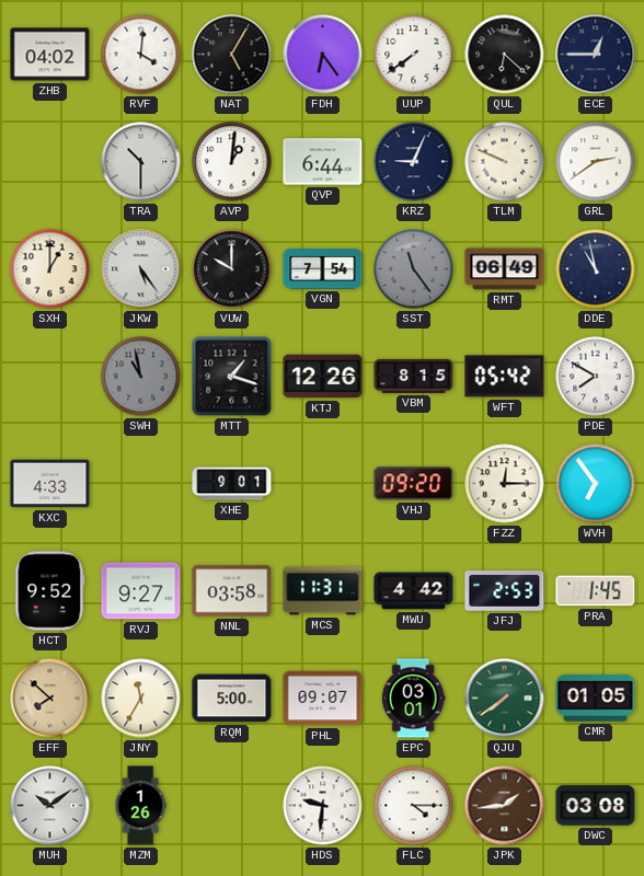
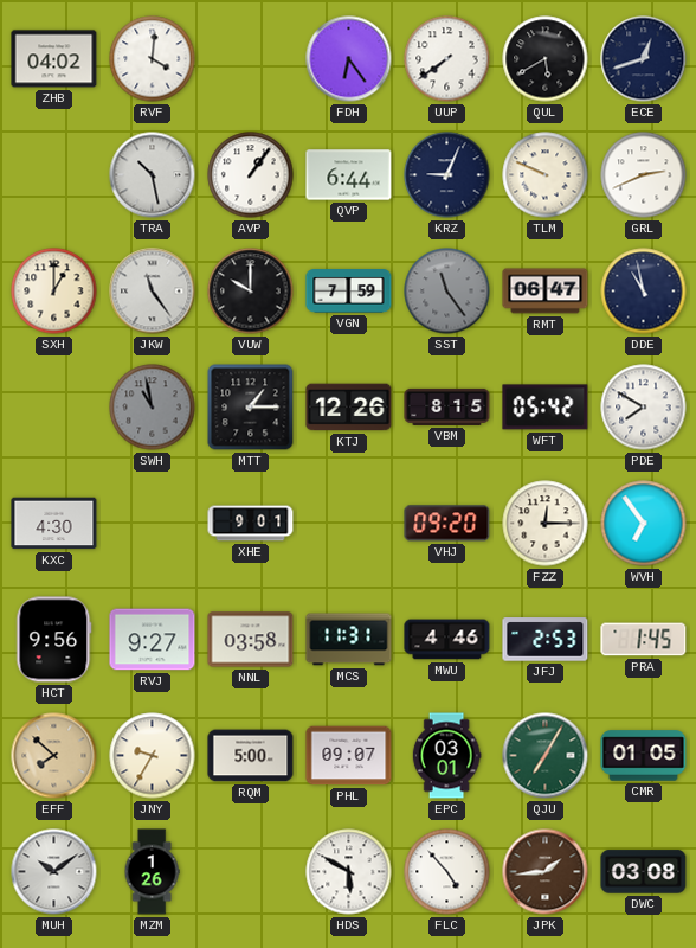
NAT: 5:05 -> none
QUL: 6:22 -> 5:40
ECE: 12:45 -> 12:42
TRA: 10:30 -> 10:28
AVP: 1:01 -> 1:06
GRL: 2:39 -> 2:41
JKW: 5:24 -> 11:24
VGN: 7:54 -> 7:59
RMT: 06:49 -> 06:47
MTT: 1:18 -> 1:15
KXC: 4:33 -> 4:30
HCT: 9:52 -> 9:56
MWU: 4:42 -> 4:46
JNY: 11:35 -> 9:35
QJU: 7:39 -> 7:05
HDS: 9:31 -> 5:50
FLC: 4:15 -> 4:53
